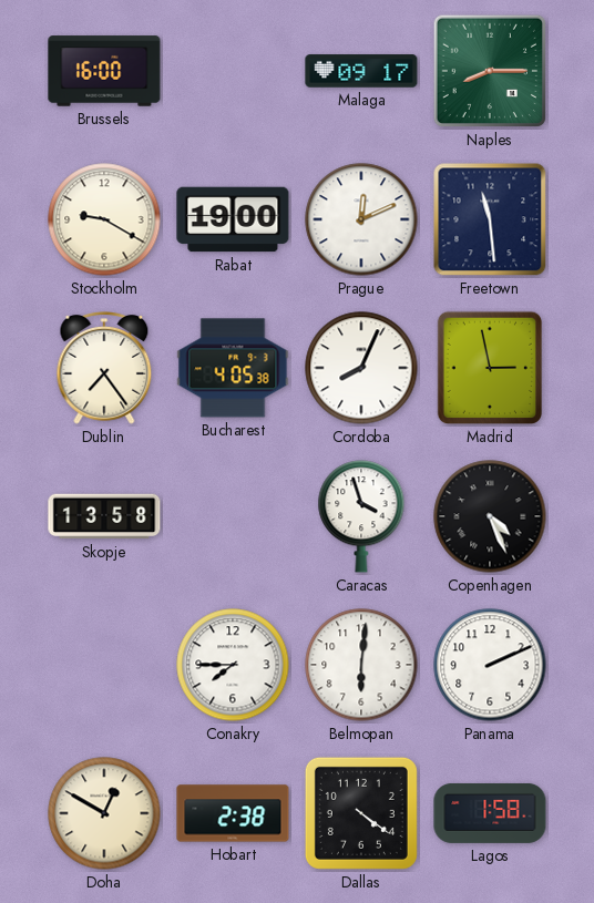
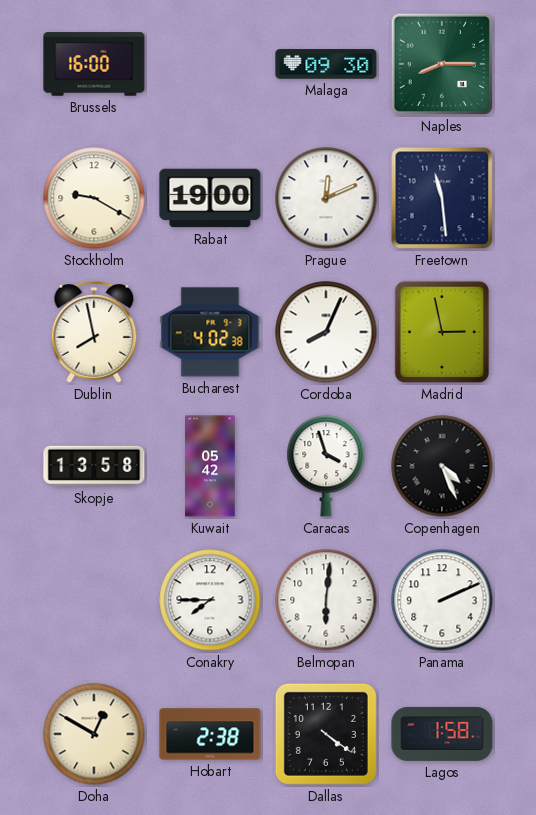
Malaga: 09:17 -> 09:30
Dublin: 7:24 -> 7:58
Bucharest: 4:05 -> 4:02
Kuwait: none -> 05:42
